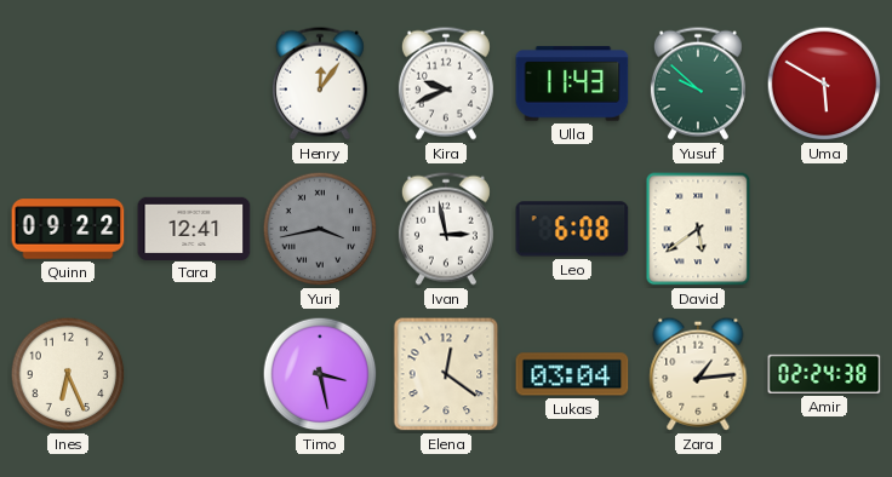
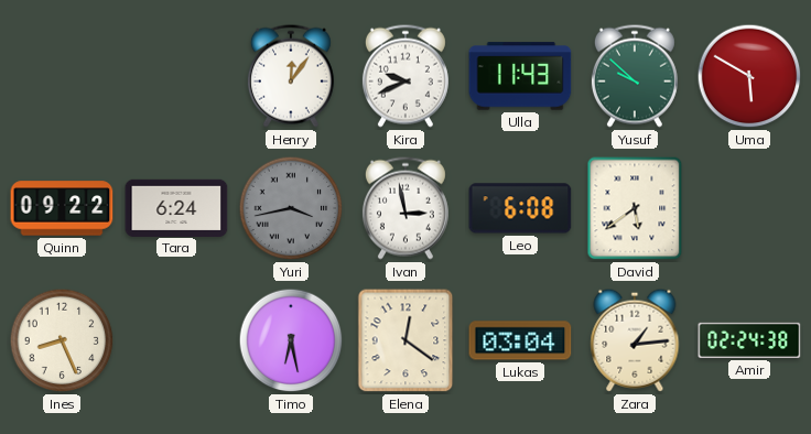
Tara: 12:41 -> 6:24
Ines: 6:26 -> 8:26
Timo: 3:28 -> 6:28
